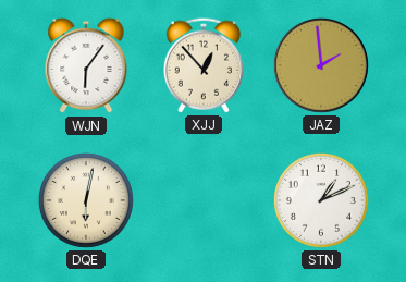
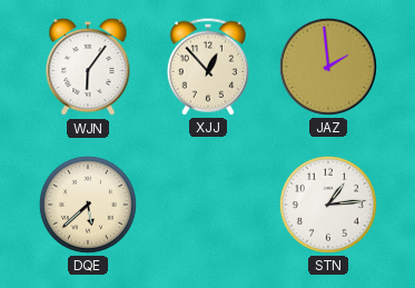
DQE: 6:02 -> 5:38
STN: 1:11 -> 1:14
